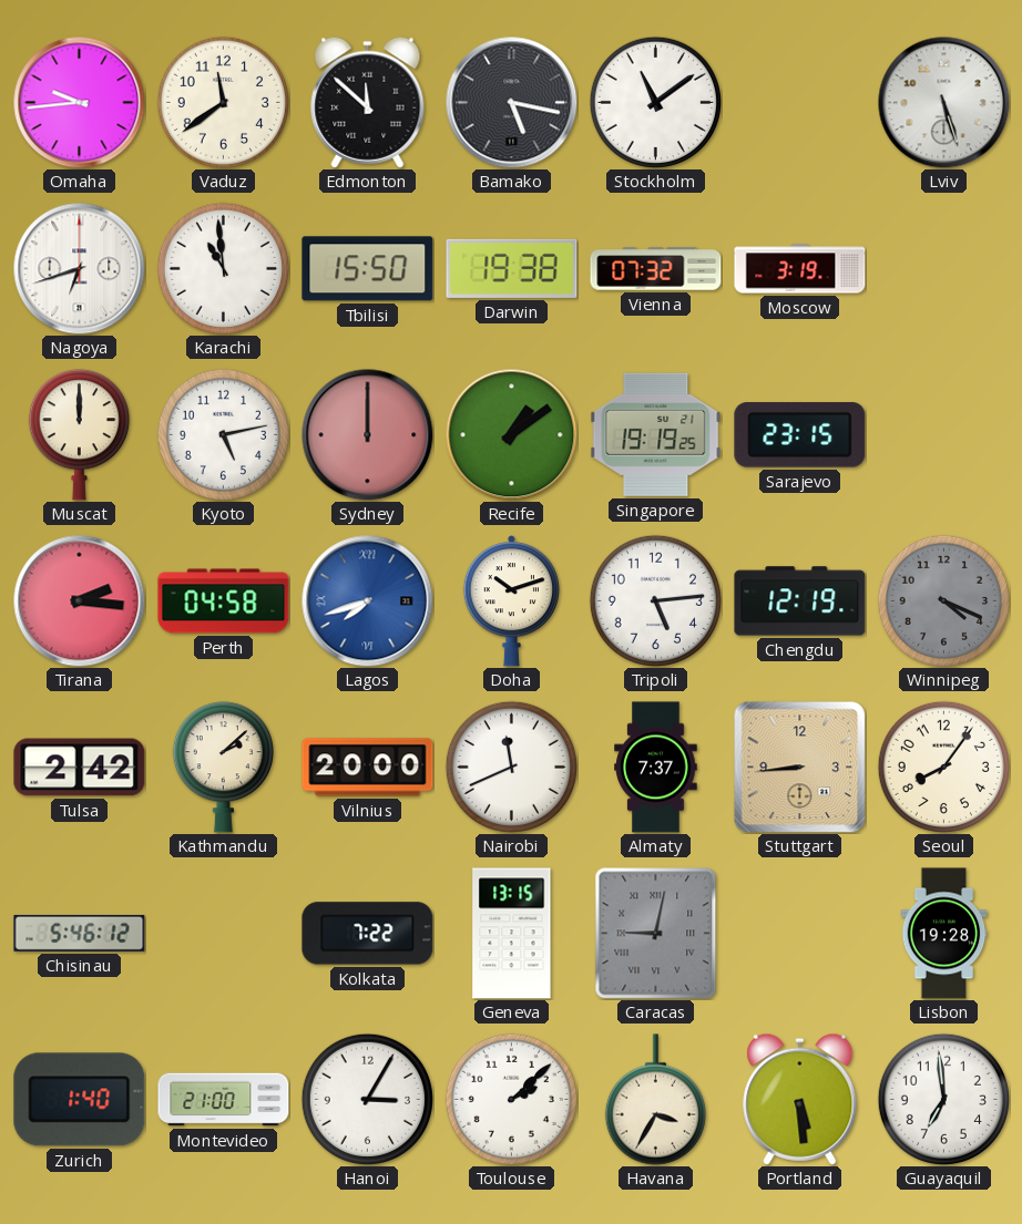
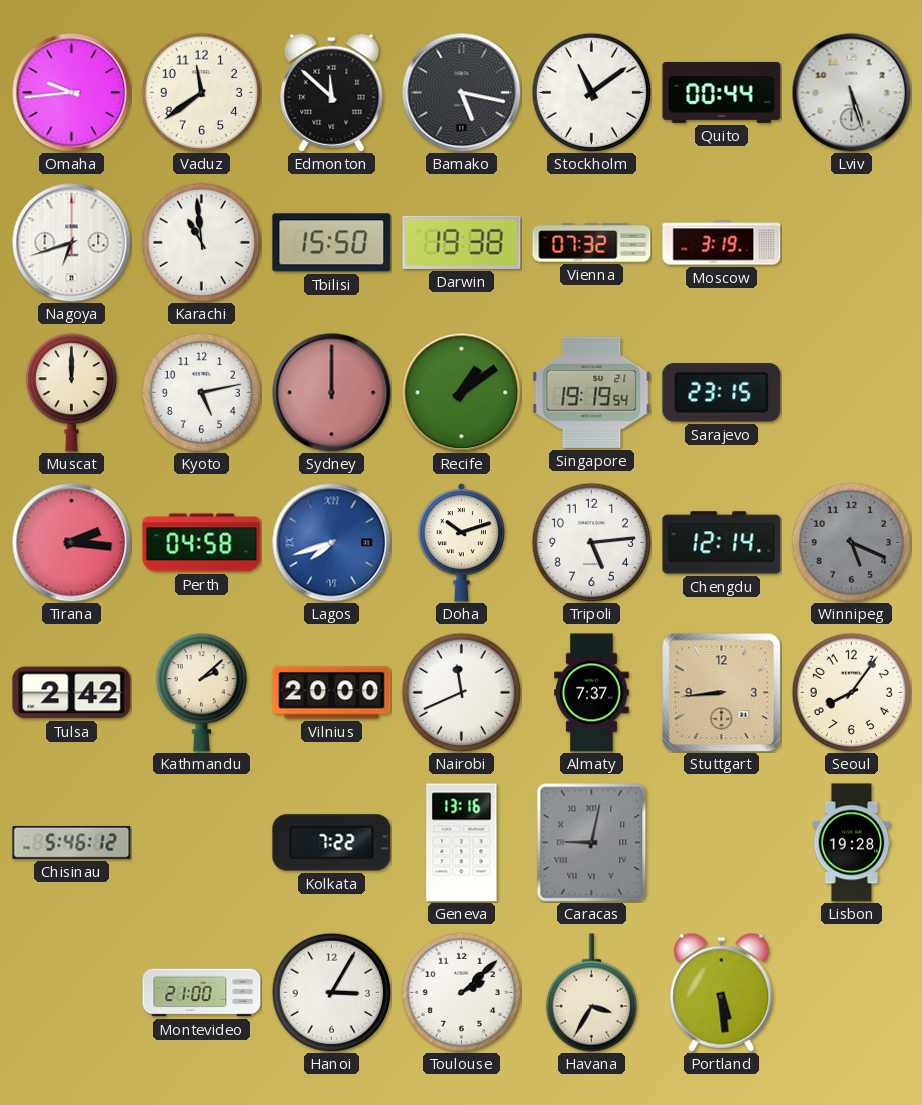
Quito: none -> 00:44
Singapore: 19:19:25 -> 19:19:54
Chengdu: 12:19 -> 12:14
Winnipeg: 4:19 -> 5:19
Geneva: 13:15 -> 13:16
Zurich: 1:40 -> none
Guayaquil: 6:59 -> none
